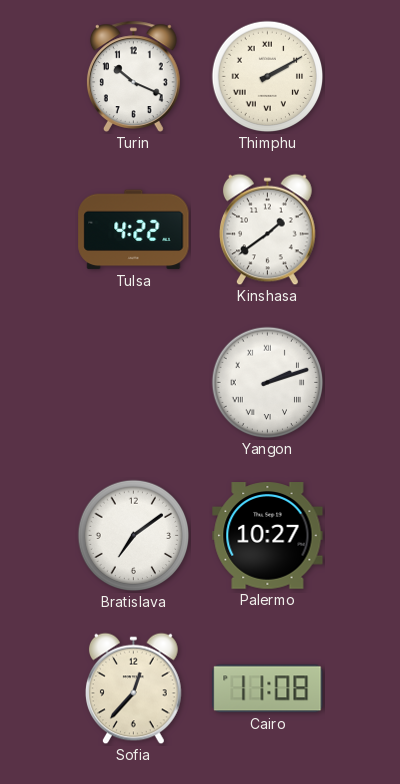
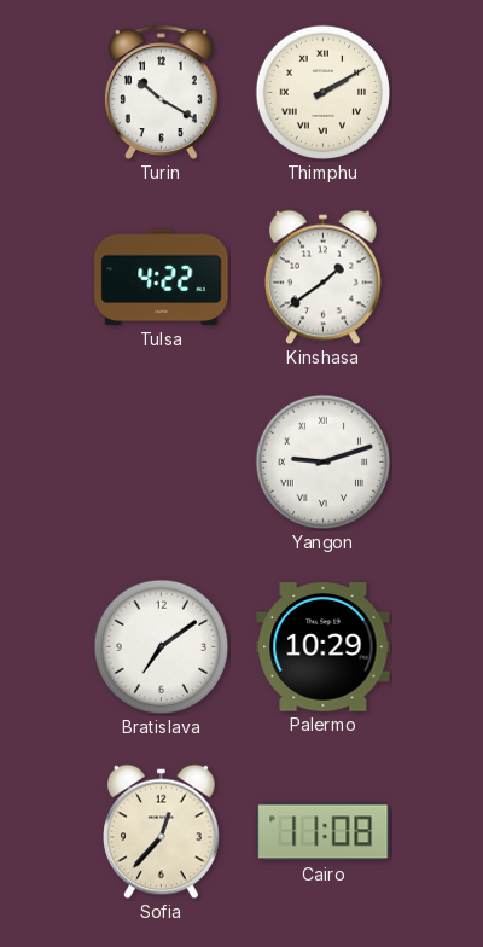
Turin: 10:19 -> 10:20
Yangon: 2:12 -> 9:12
Palermo: 10:27 -> 10:29
